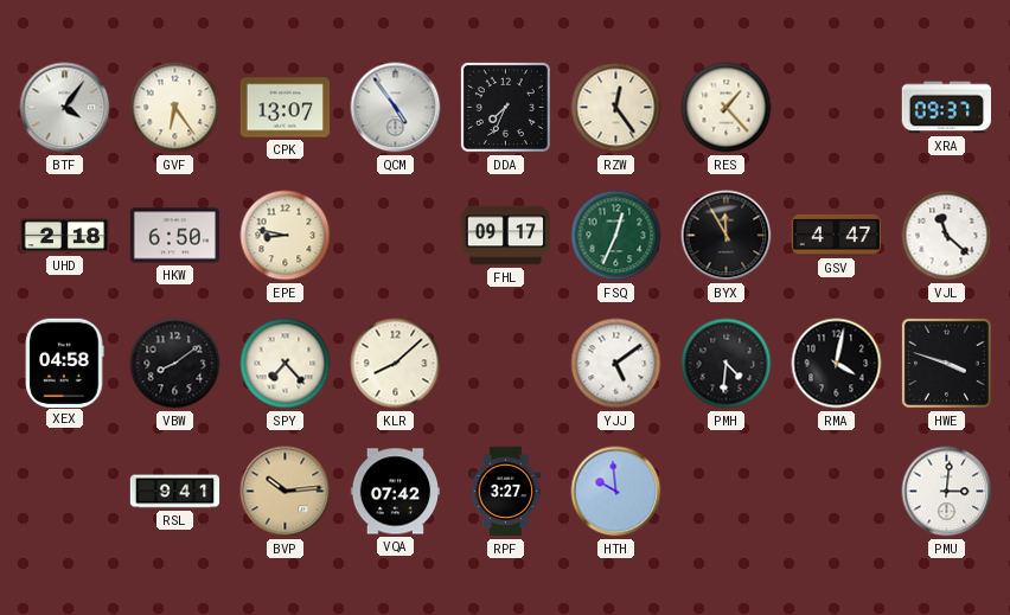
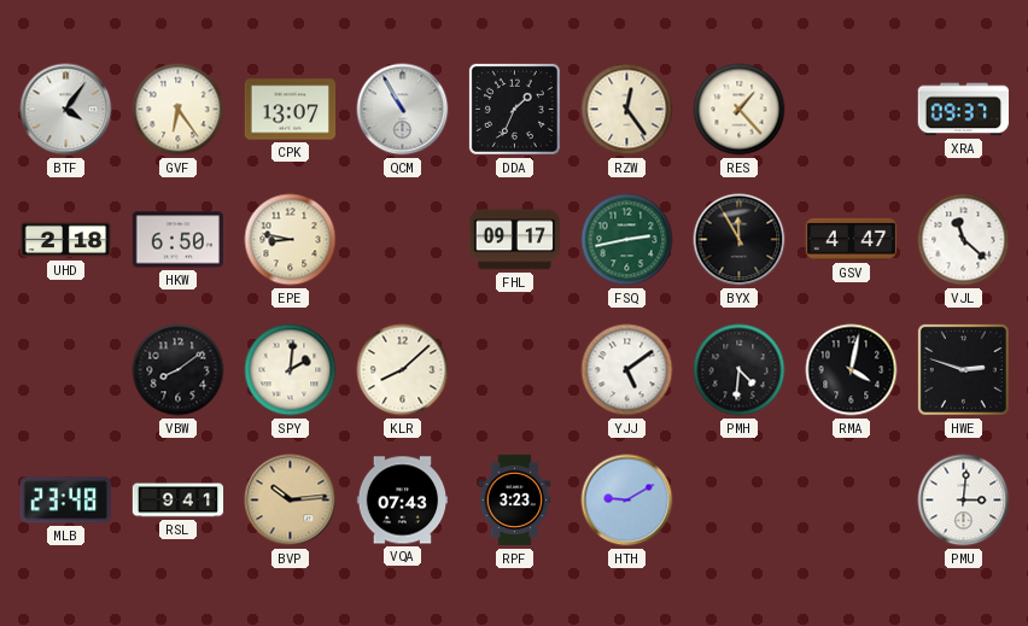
QCM: 4:54 -> 10:55
DDA: 7:34 -> 1:34
FSQ: 12:34 -> 2:43
XEX: 04:58 -> none
SPY: 7:23 -> 2:01
HWE: 3:48 -> 2:48
MLB: none -> 23:48
VQA: 07:42 -> 07:43
RPF: 3:27 -> 3:23
HTH: 9:59 -> 9:10
